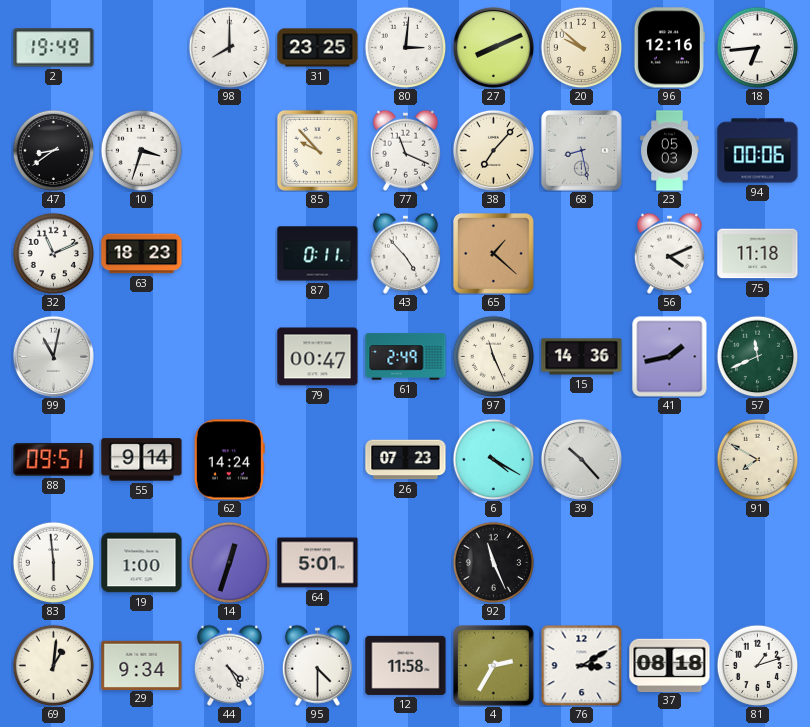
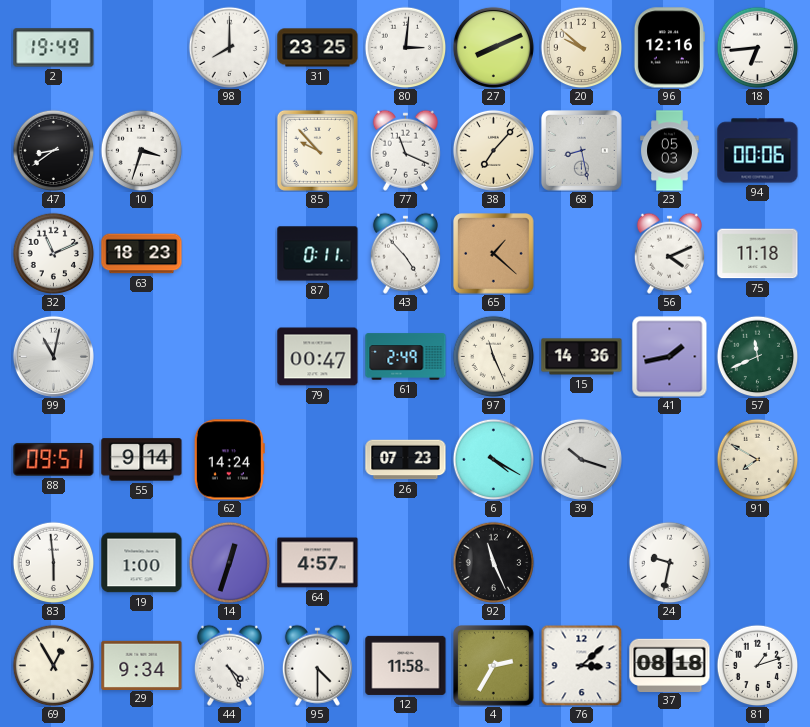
39: 10:23 -> 10:18
64: 5:01 -> 4:57
24: none -> 9:32
69: 1:01 -> 12:55
76: 3:10 -> 3:08
